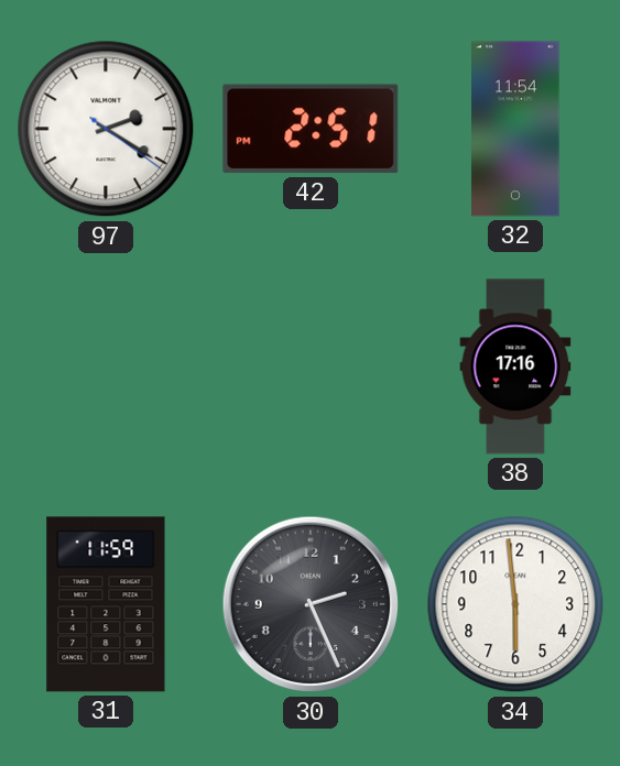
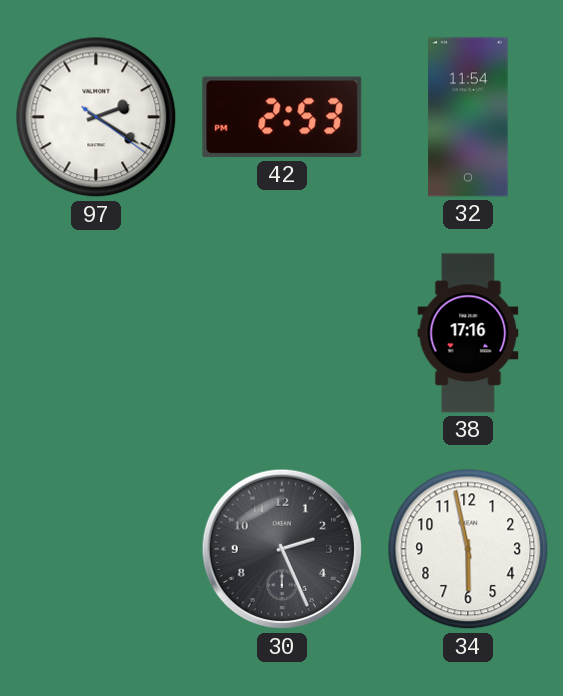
42: 2:51 -> 2:53
31: 11:59 -> none
34: 5:59 -> 5:58
